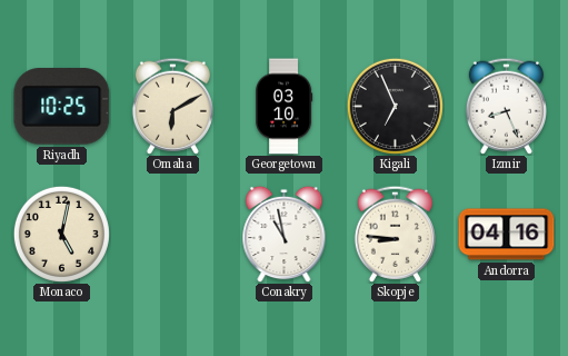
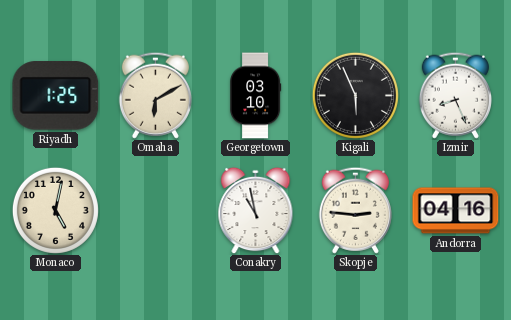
Riyadh: 10:25 -> 1:25
Kigali: 6:56 -> 5:56
Skopje: 8:46 -> 2:46
